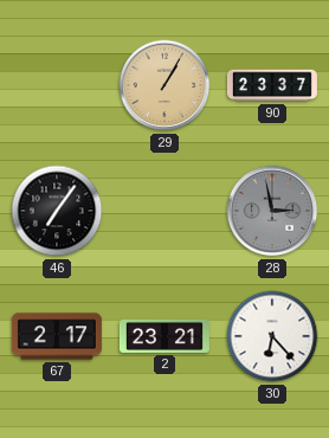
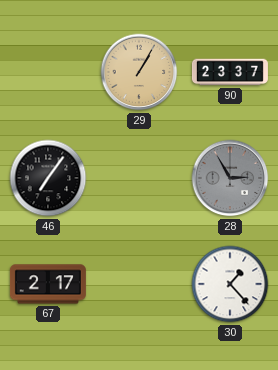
28: 2:58 -> 2:55
2: 23:21 -> none
30: 6:23 -> 1:23
